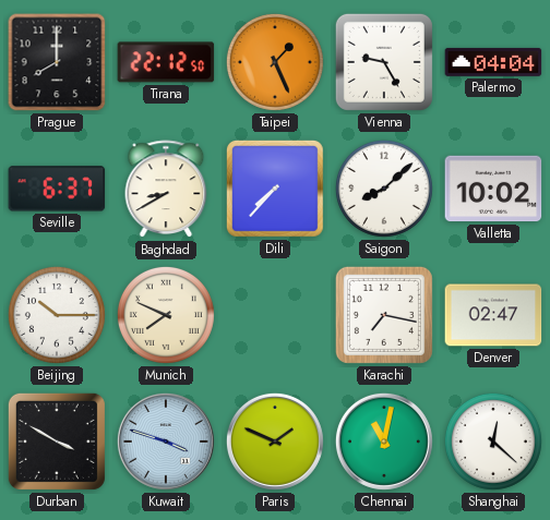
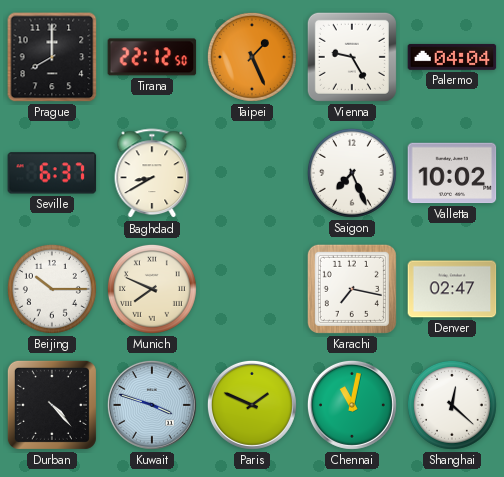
Dili: 7:37 -> none
Saigon: 8:08 -> 7:26
Durban: 3:50 -> 4:23
